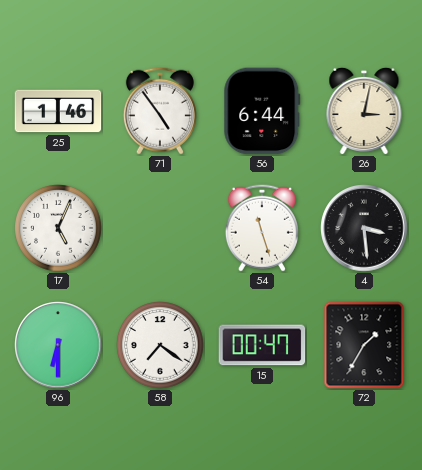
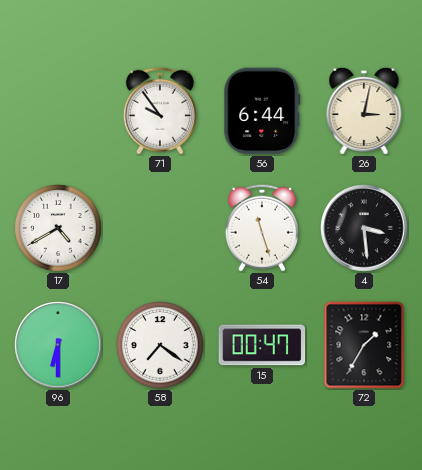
25: 1:46 -> none
71: 4:54 -> 9:54
17: 5:04 -> 4:40
